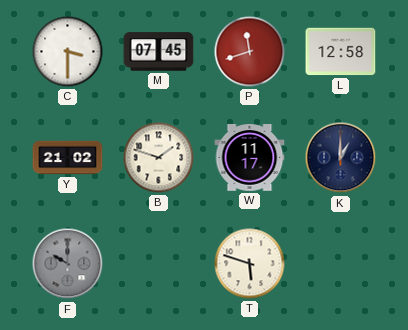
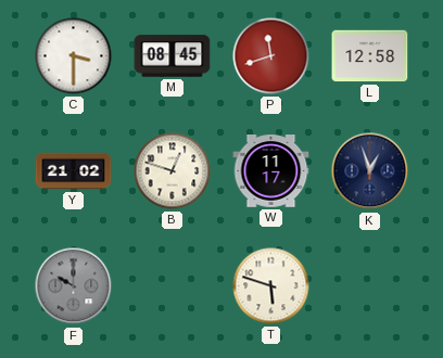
M: 07:45 -> 08:45
B: 1:48 -> 12:48
K: 1:00 -> 12:57
